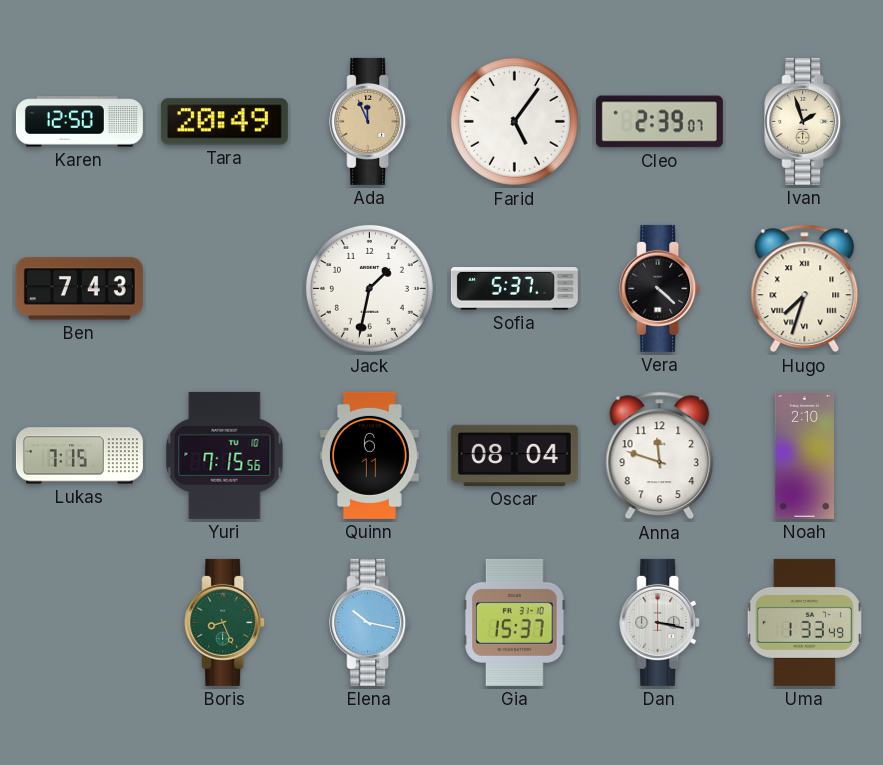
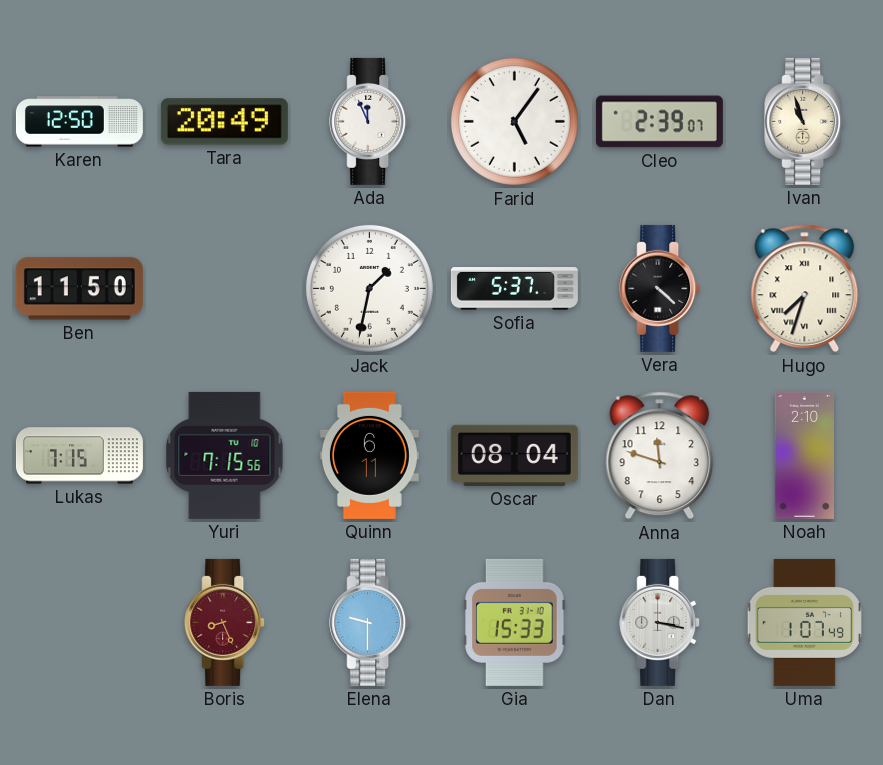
Ada dial: champagne -> white
Ivan: 1:57 -> 10:57
Ben: 7:43 -> 11:50
Boris dial: green -> burgundy
Elena: 10:17 -> 9:30
Gia: 15:37 -> 15:33
Uma: 1:33 -> 1:07
